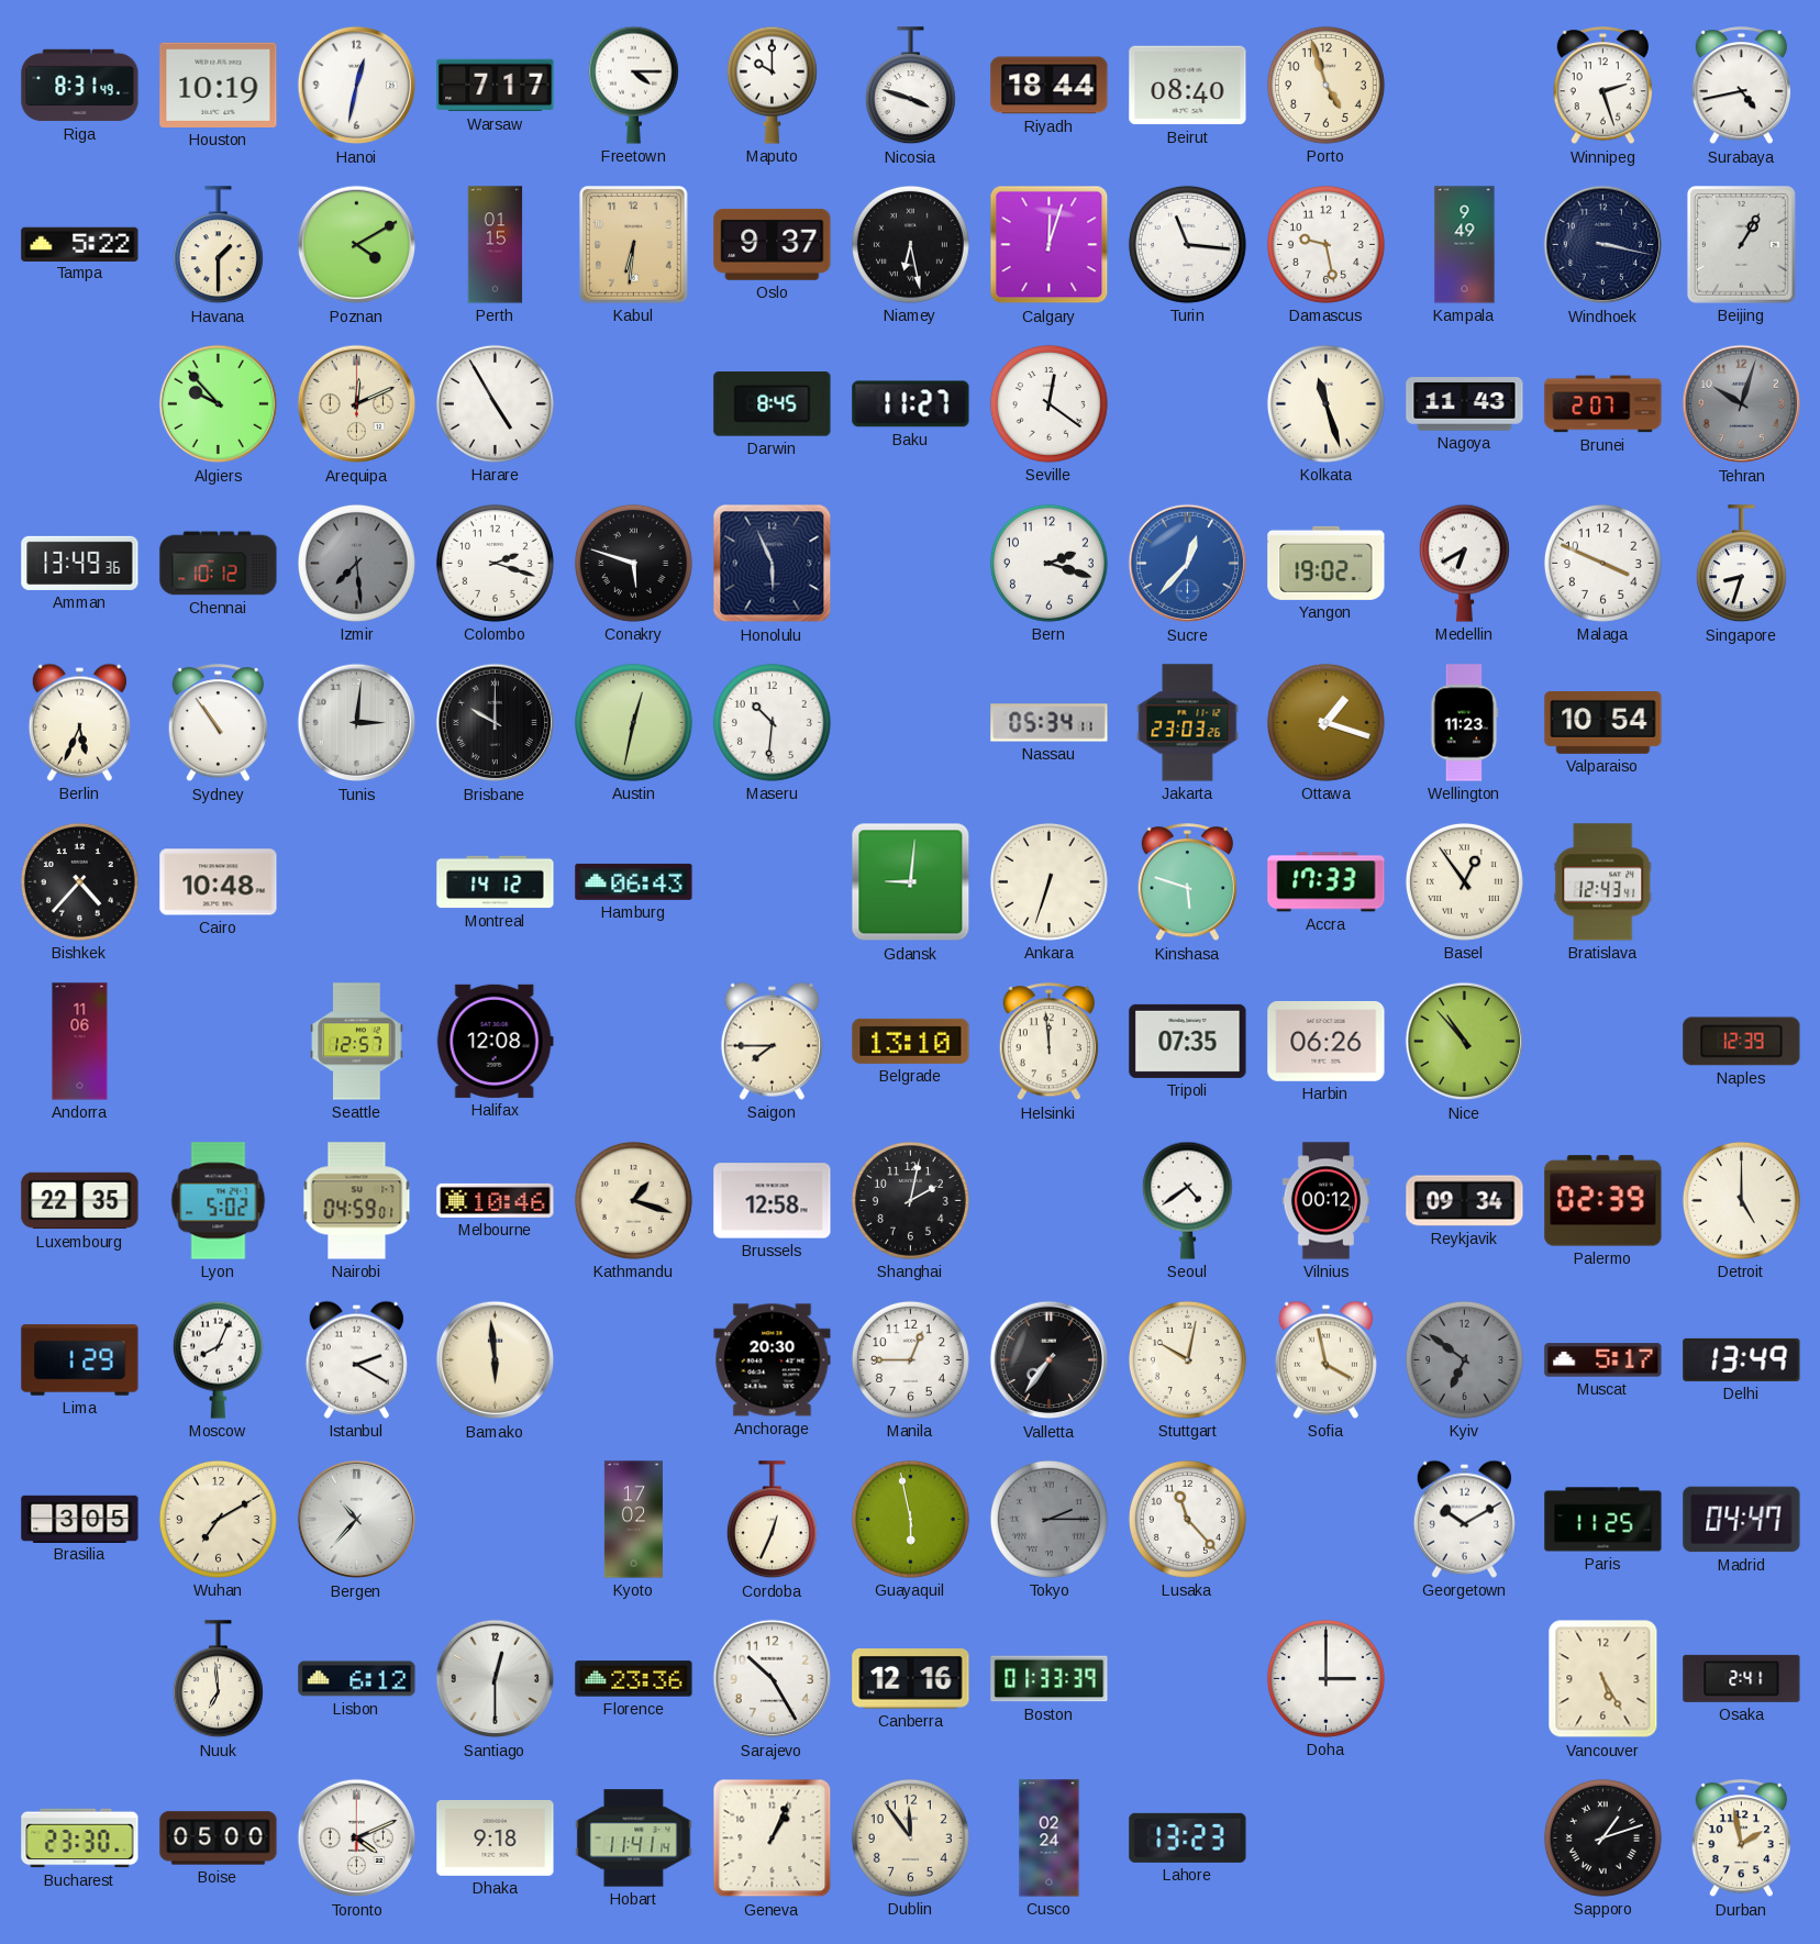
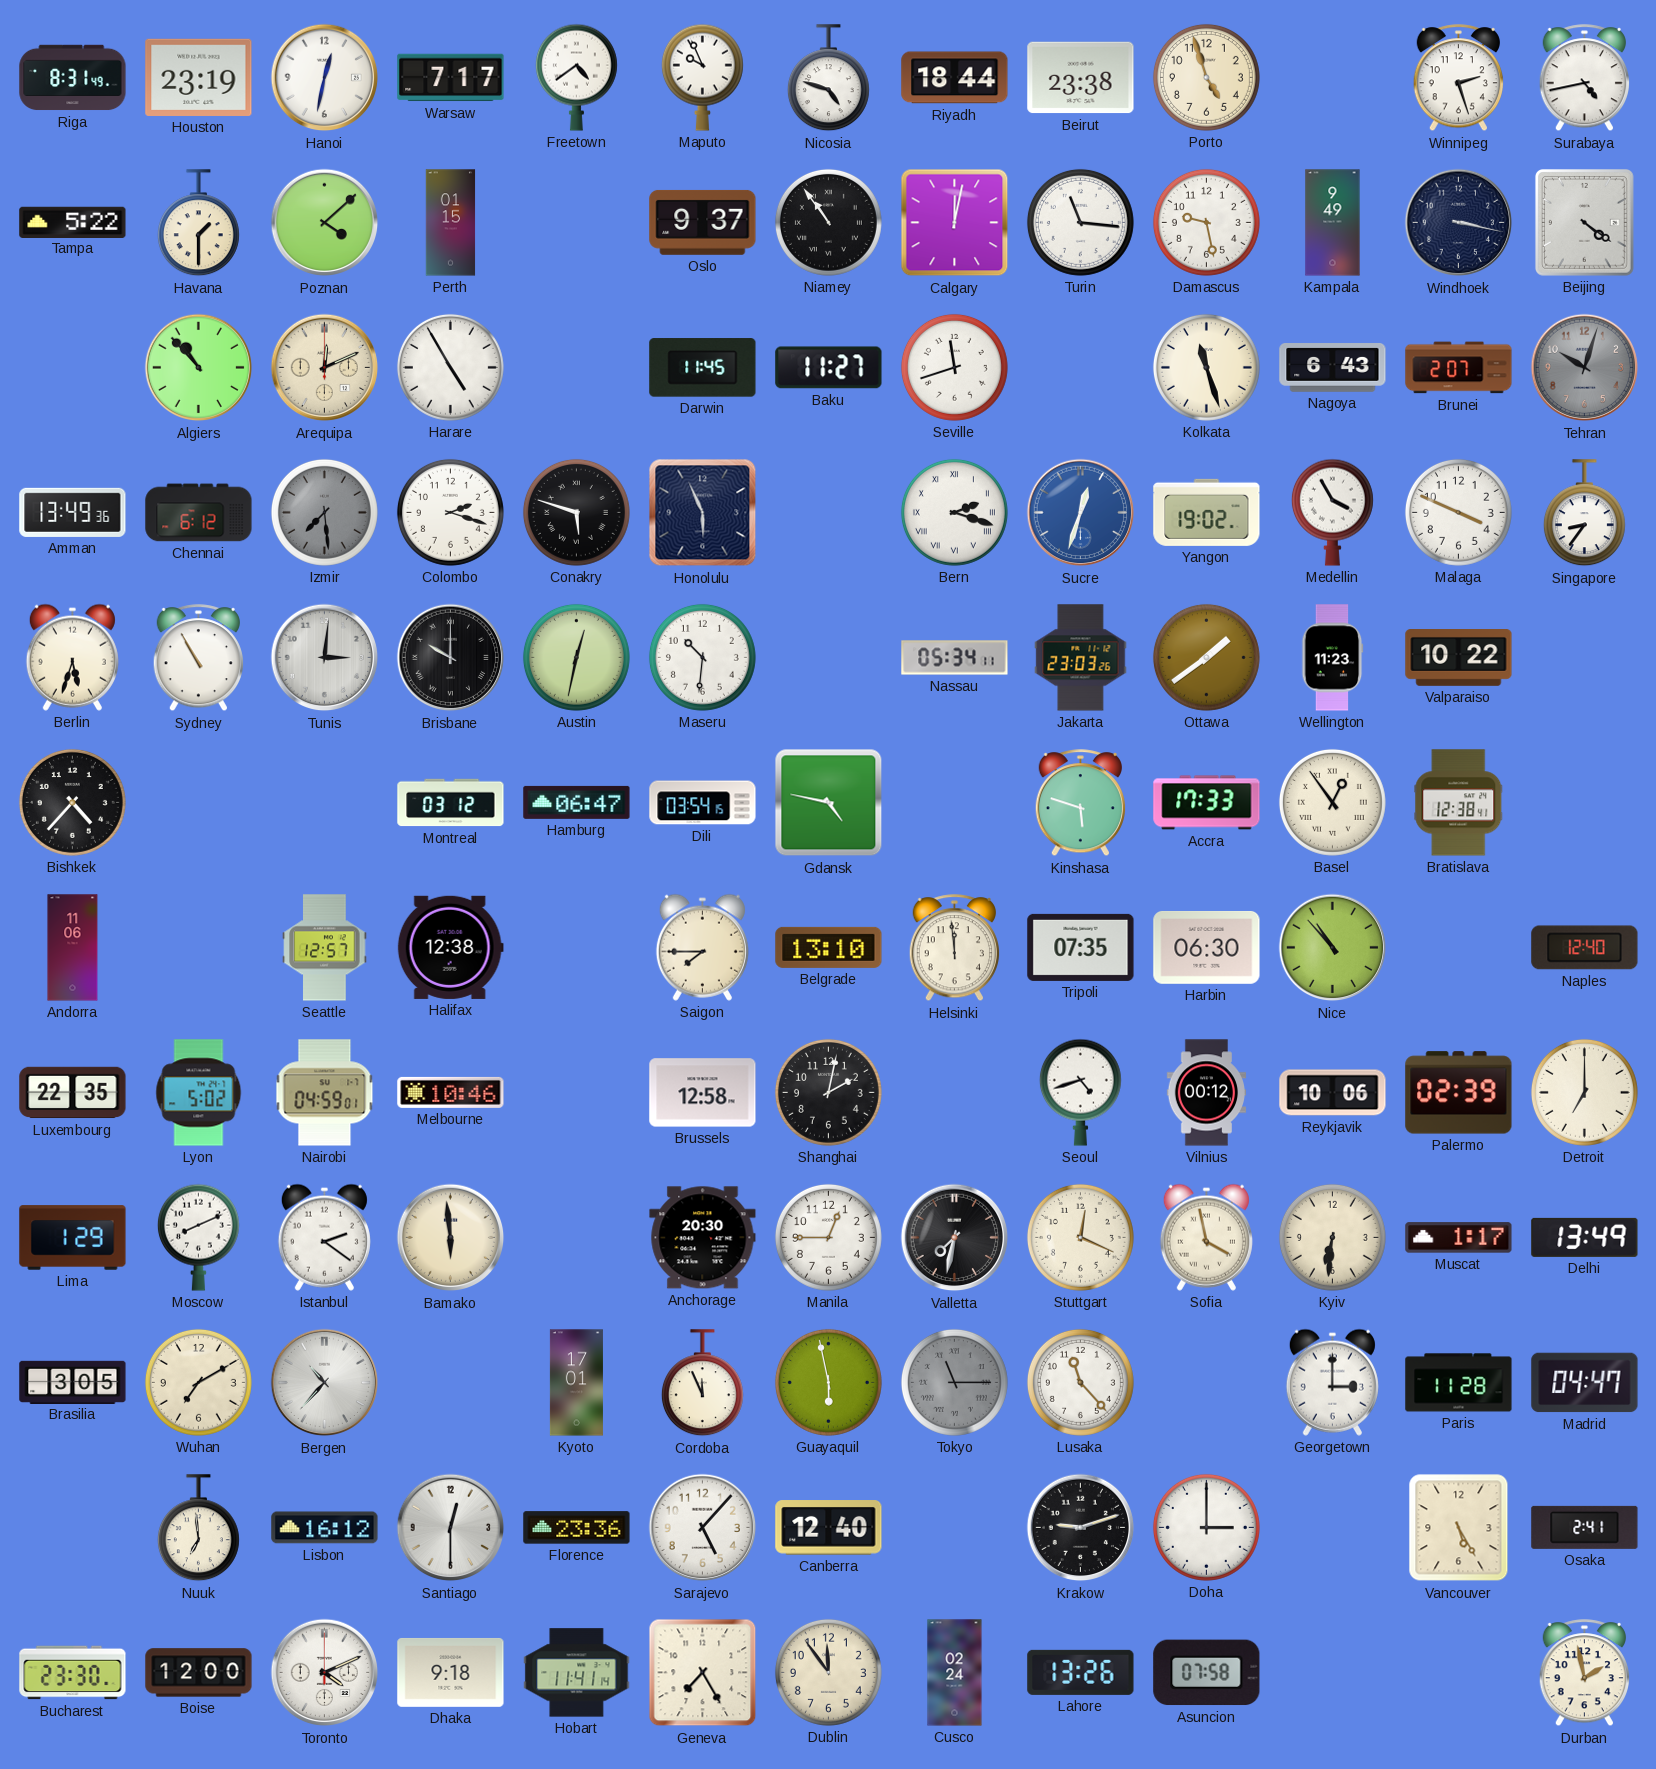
Houston: 10:19 -> 23:19
Freetown: 4:15 -> 4:39
Maputo: 10:00 -> 9:56
Nicosia: 3:48 -> 4:48
Beirut: 08:40 -> 23:38
Poznan: 4:10 -> 4:08
Kabul: 6:31 -> none
Niamey: 6:28 -> 10:54
Calgary: 12:03 -> 12:02
Beijing: 1:05 -> 4:21
Algiers: 9:53 -> 10:53
Darwin: 8:45 -> 11:45
Seville: 12:21 -> 11:42
Nagoya: 11:43 -> 6:43
Chennai: 10:12 -> 6:12
Bern numerals: Arabic -> Roman
Sucre: 12:37 -> 12:33
Medellin: 6:40 -> 3:55
Singapore: 8:33 -> 8:36
Berlin: 5:34 -> 5:33
Sydney: 10:54 -> 10:55
Ottawa: 1:18 -> 1:39
Valparaiso: 10:54 -> 10:22
Cairo: 10:48 -> none
Montreal: 14:12 -> 03:12
Hamburg: 06:43 -> 06:47
Dili: none -> 03:54
Gdansk: 9:01 -> 4:47
Ankara: 6:33 -> none
Bratislava: 12:43 -> 12:38
Halifax: 12:08 -> 12:38
Harbin: 06:26 -> 06:30
Naples: 12:39 -> 12:40
Kathmandu: 1:18 -> none
Seoul: 4:39 -> 4:42
Reykjavik: 09:34 -> 10:06
Detroit: 5:00 -> 7:00
Moscow: 8:04 -> 8:11
Istanbul: 2:20 -> 2:21
Valletta: 7:36 -> 7:32
Stuttgart: 10:02 -> 12:19
Kyiv: 6:51 -> 6:31
Kyiv dial: grey -> cream
Muscat: 5:17 -> 1:17
Kyoto: 17:02 -> 17:01
Cordoba: 12:34 -> 11:56
Tokyo: 2:15 -> 11:15
Georgetown: 10:10 -> 3:00
Paris: 11:25 -> 11:28
Lisbon: 6:12 -> 16:12
Sarajevo: 10:25 -> 5:07
Canberra: 12:16 -> 12:40
Boston: 01:33 -> none
Krakow: none -> 9:12
Boise: 05:00 -> 12:00
Geneva: 1:04 -> 7:25
Lahore: 13:23 -> 13:26
Asuncion: none -> 07:58
Sapporo: 1:12 -> none
